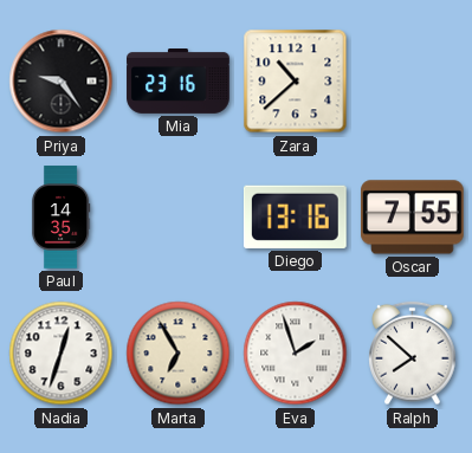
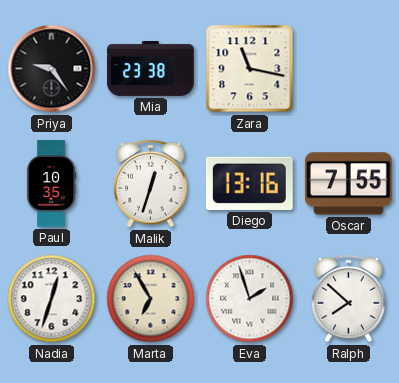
Mia: 23:16 -> 23:38
Zara: 10:38 -> 11:17
Paul: 14:35 -> 10:35
Malik: none -> 12:33
